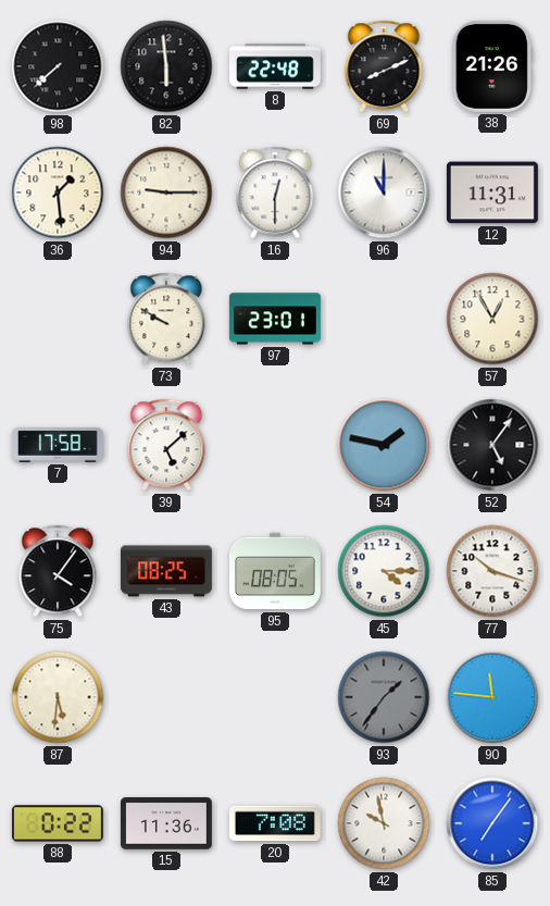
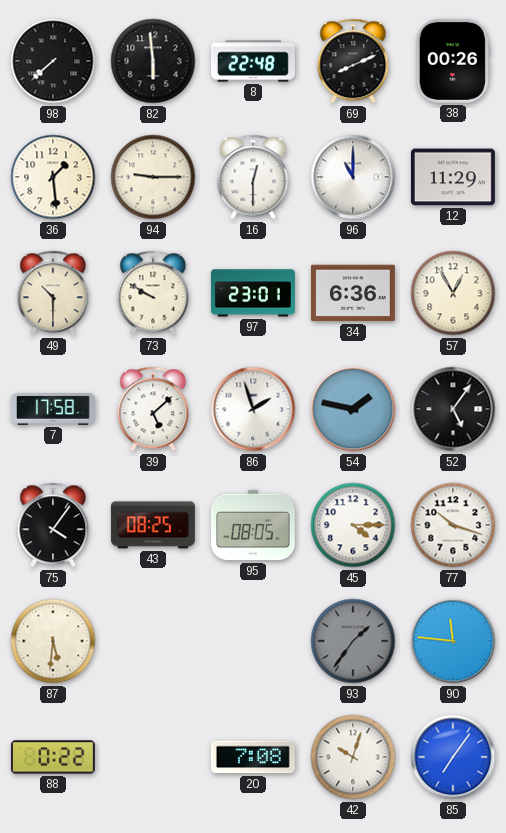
38: 21:26 -> 00:26
12: 11:31 -> 11:29
49: none -> 10:30
34: none -> 6:36
86: none -> 1:57
15: 11:36 -> none
42: 9:58 -> 10:03
